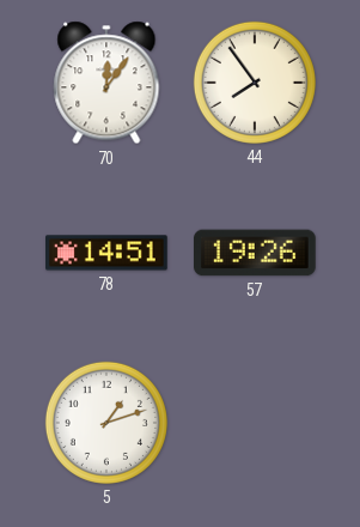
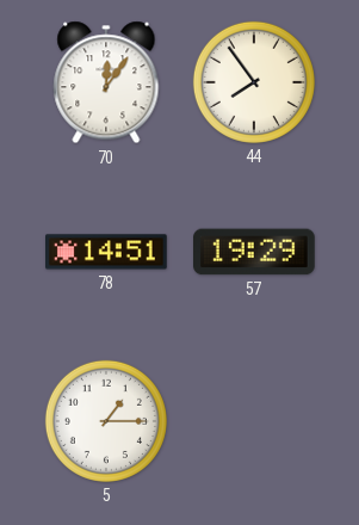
57: 19:26 -> 19:29
5: 1:12 -> 1:15
